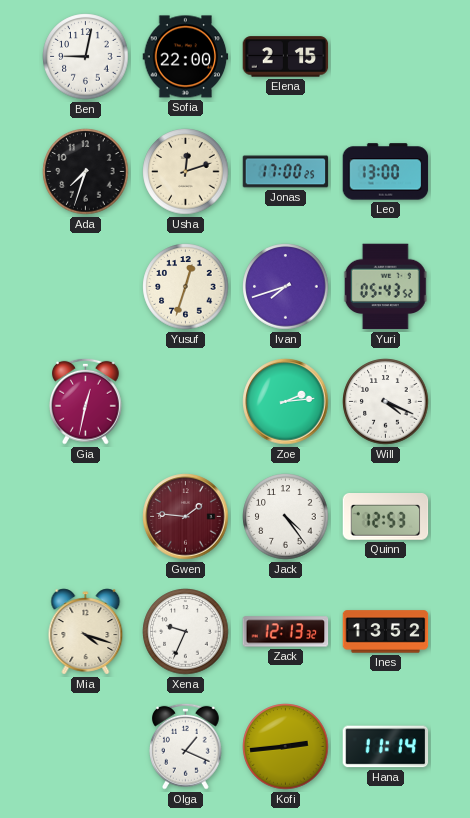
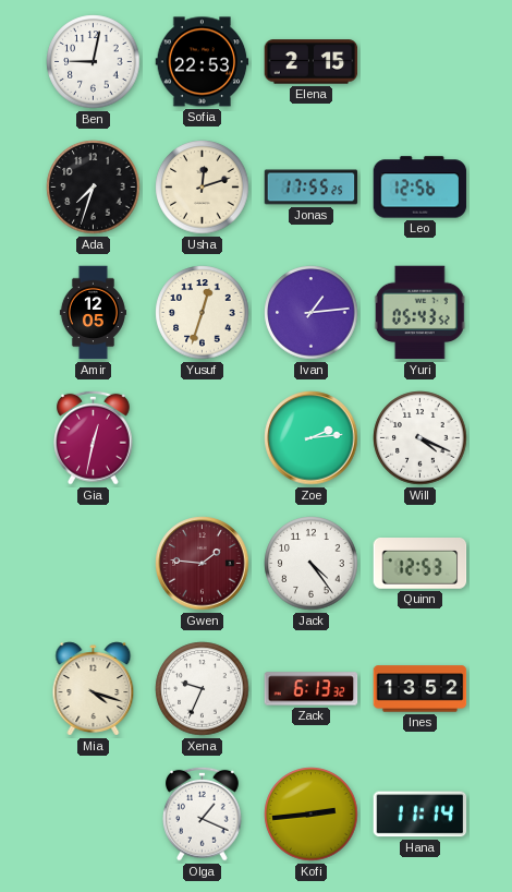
Sofia: 22:00 -> 22:53
Jonas: 17:00 -> 17:55
Leo: 13:00 -> 12:56
Amir: none -> 12:05
Ivan: 7:42 -> 1:14
Zack: 12:13 -> 6:13
